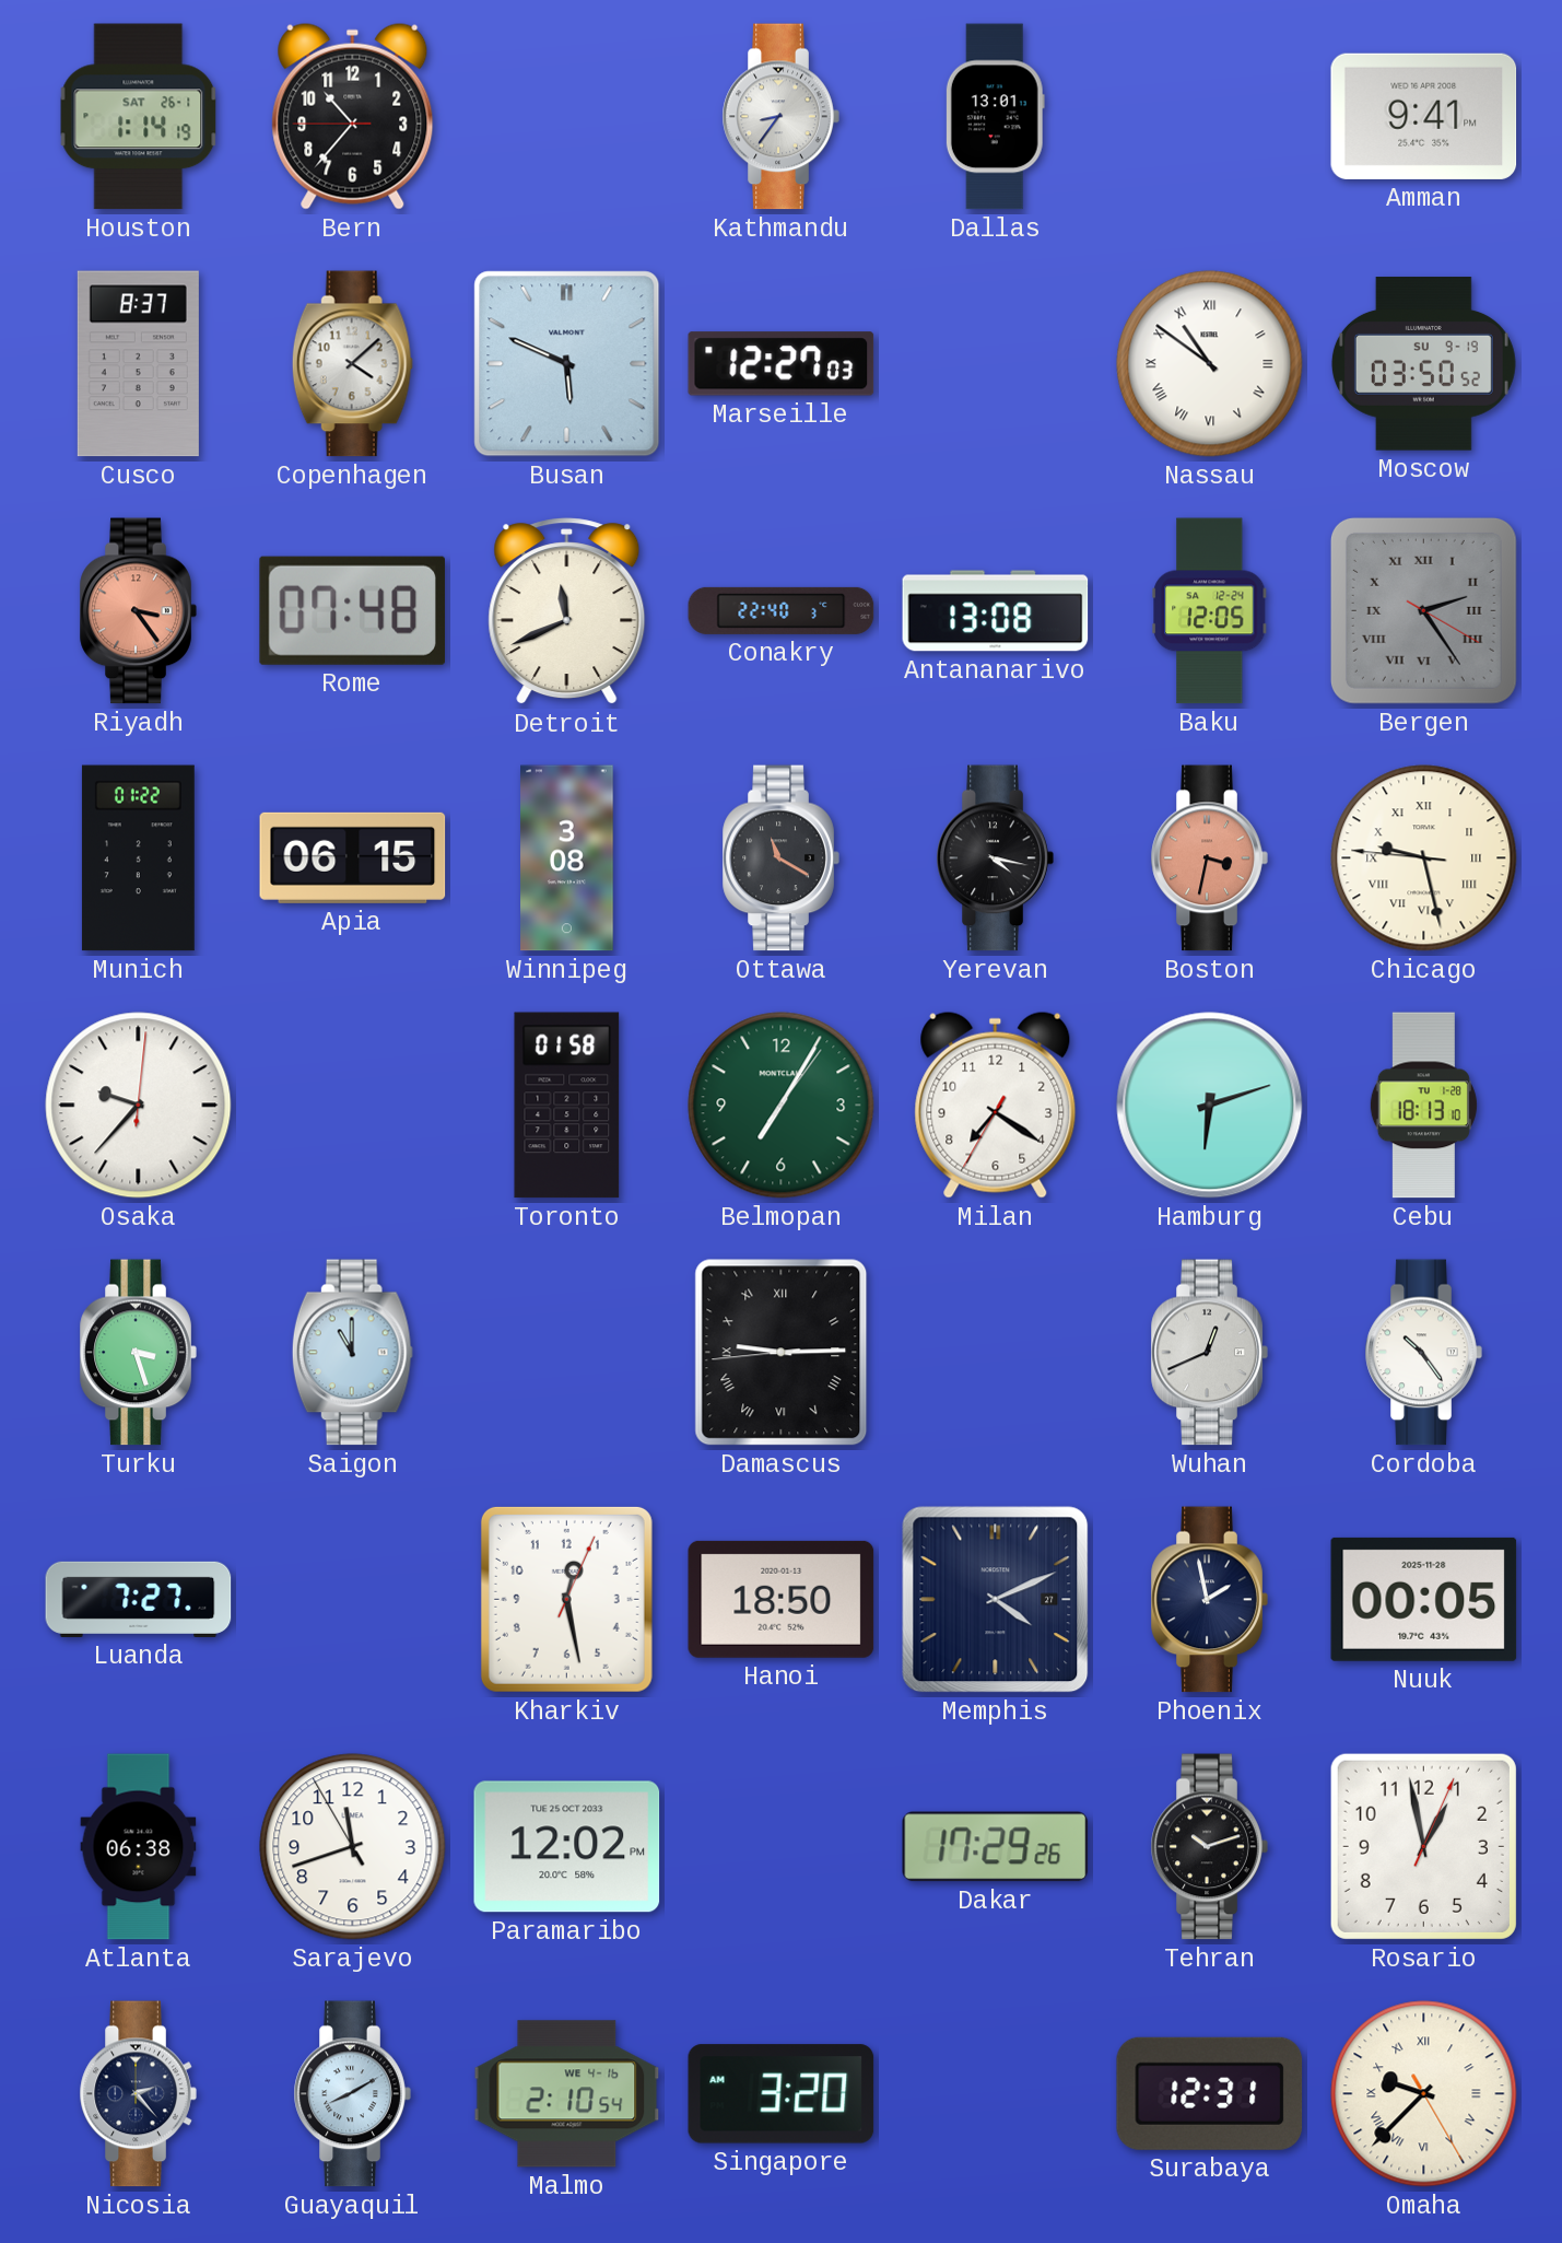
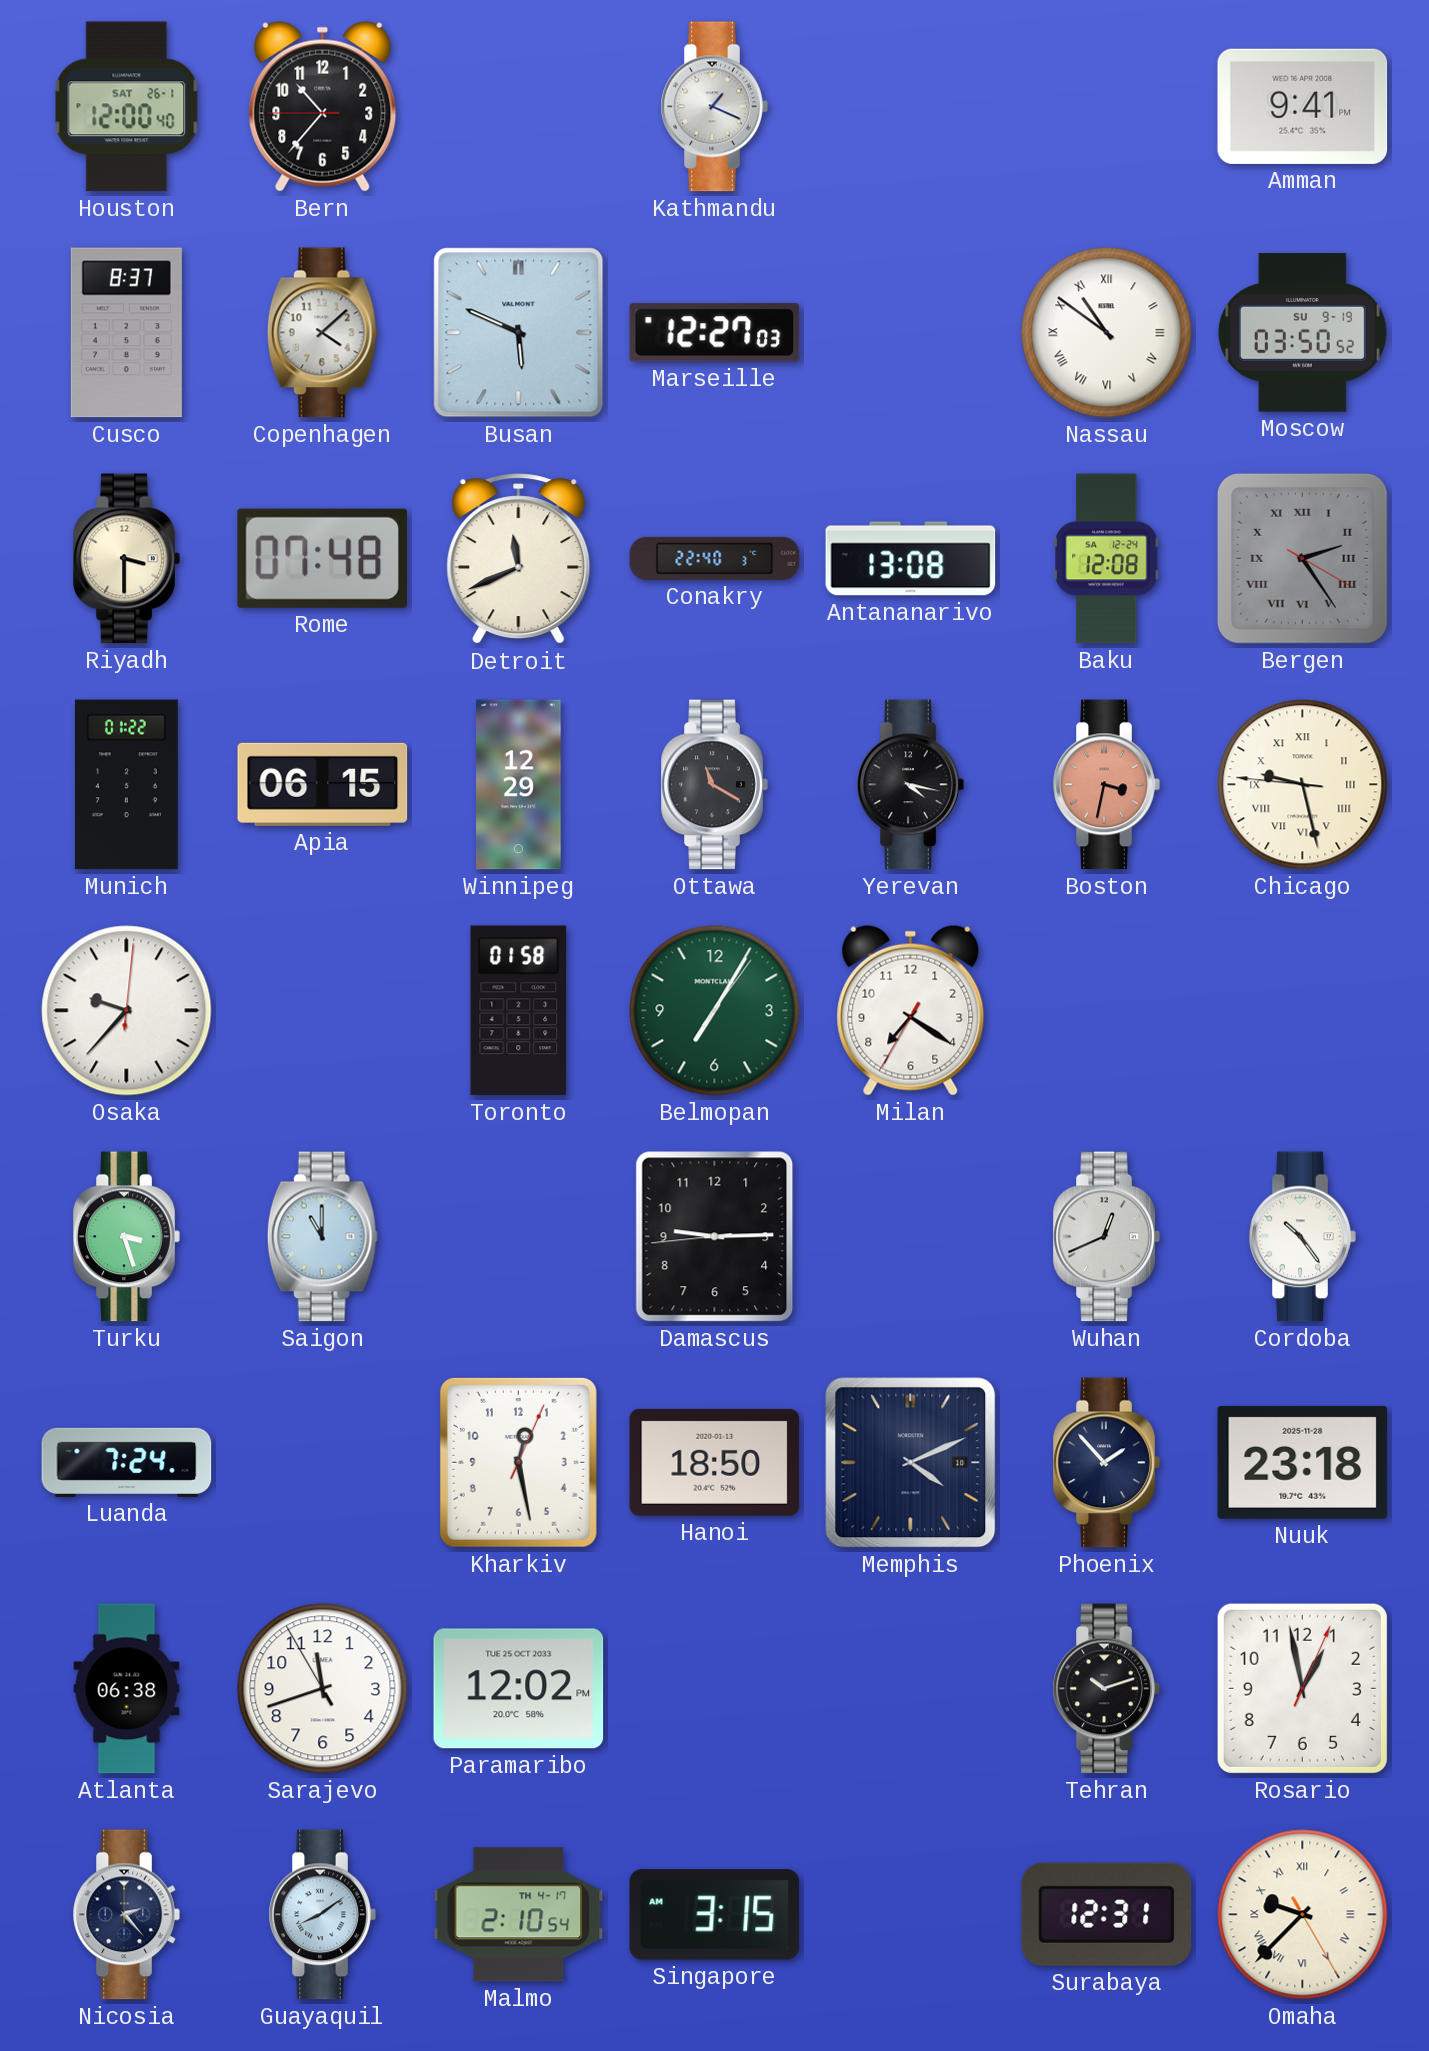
Houston: 1:14 -> 12:00
Kathmandu: 8:36 -> 1:19
Dallas: 13:01 -> none
Riyadh: 3:24 -> 3:30
Riyadh dial: salmon -> cream
Baku: 12:05 -> 12:08
Winnipeg: 3:08 -> 12:29
Hamburg: 6:12 -> none
Cebu: 18:13 -> none
Damascus numerals: Roman -> Arabic
Luanda: 7:27 -> 7:24
Memphis date: 27 -> 10
Phoenix: 1:58 -> 1:53
Nuuk: 00:05 -> 23:18
Dakar: 17:29 -> none
Guayaquil: 8:10 -> 8:09
Malmo date: WE 4-16 -> TH 4-17
Singapore: 3:20 -> 3:15
